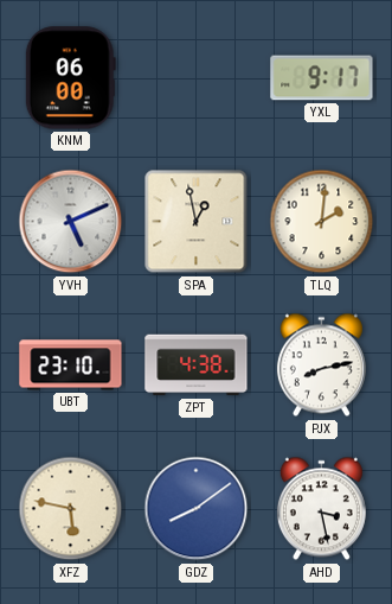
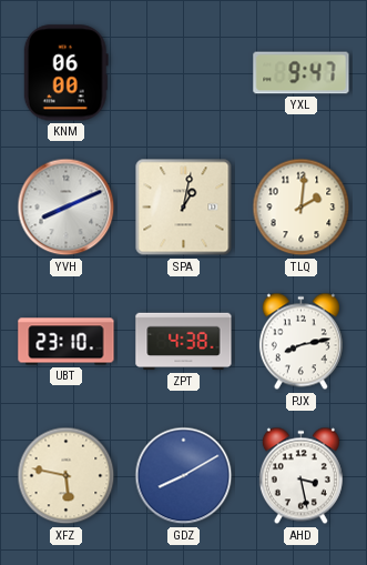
YXL: 9:17 -> 9:47
YVH: 5:11 -> 8:11
SPA: 12:58 -> 1:02
GDZ: 8:09 -> 8:10
